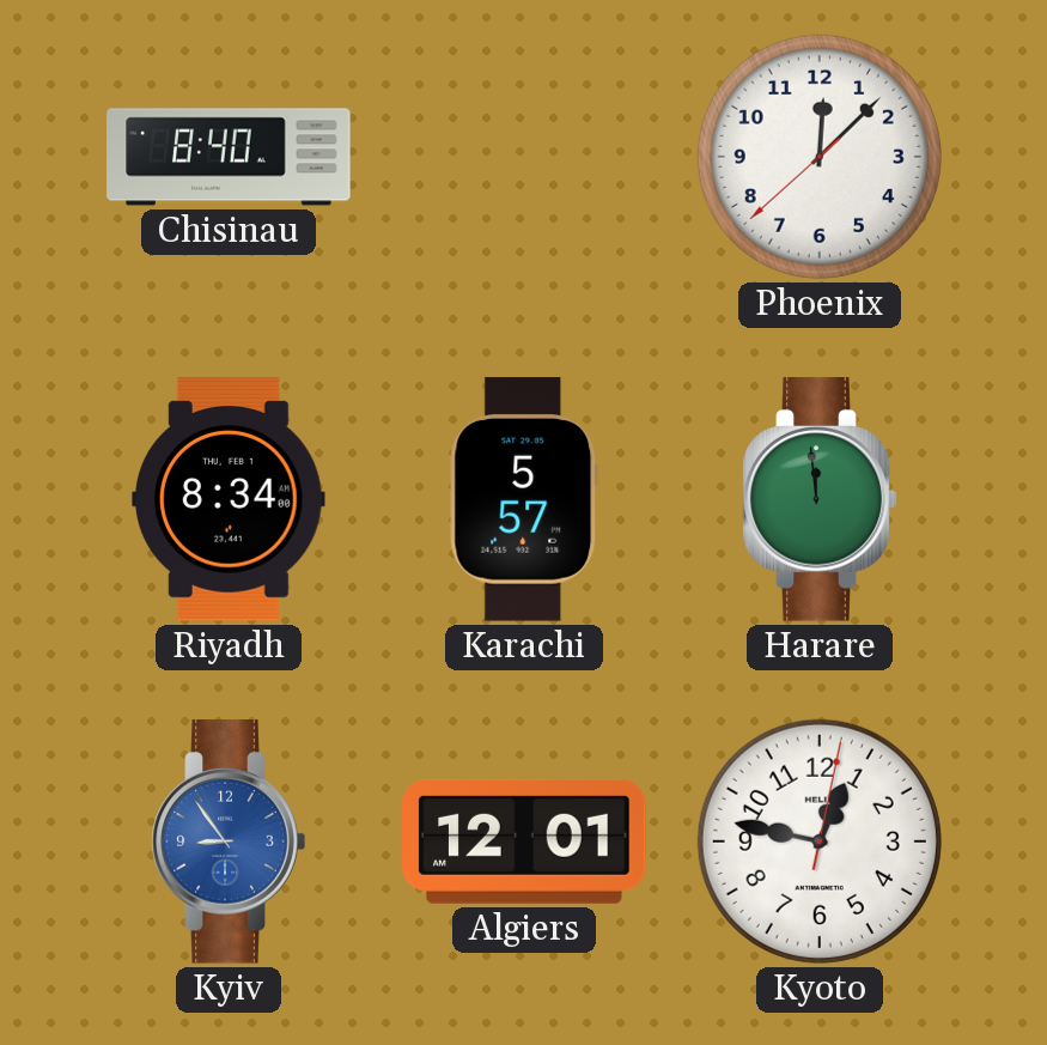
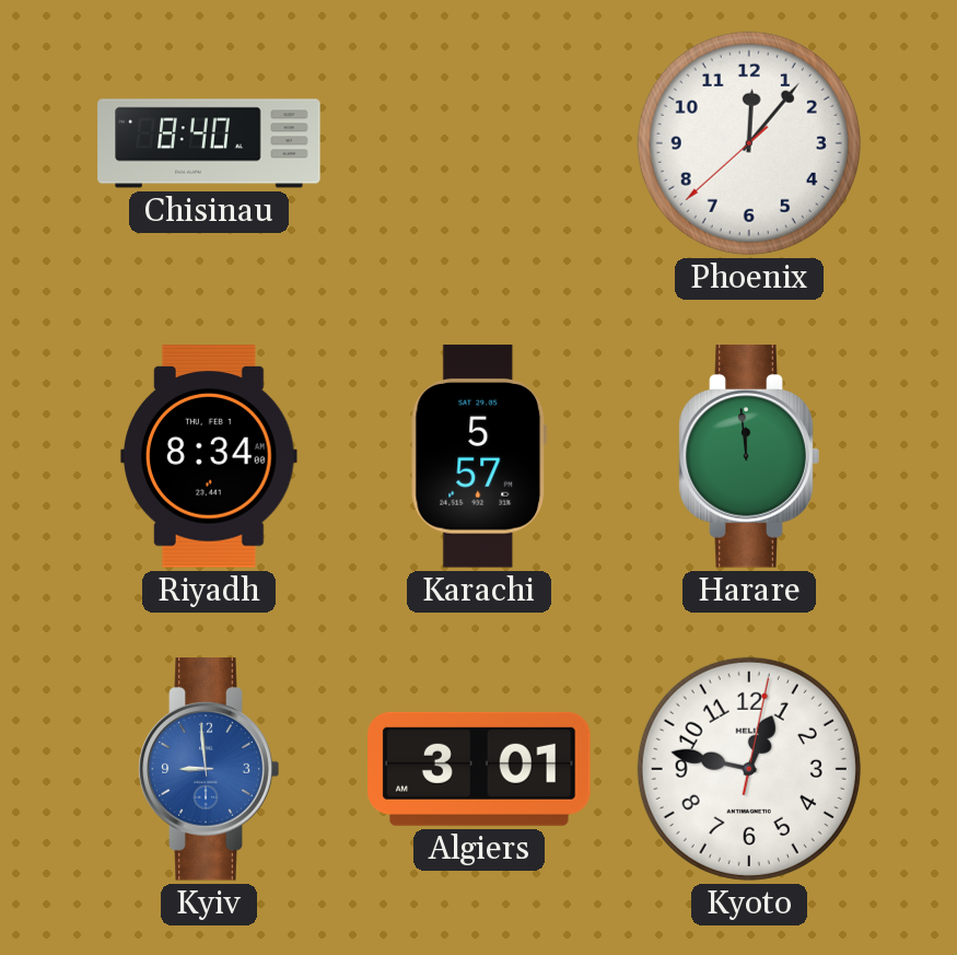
Phoenix: 12:07 -> 12:06
Kyiv: 8:54 -> 8:59
Algiers: 12:01 -> 3:01
